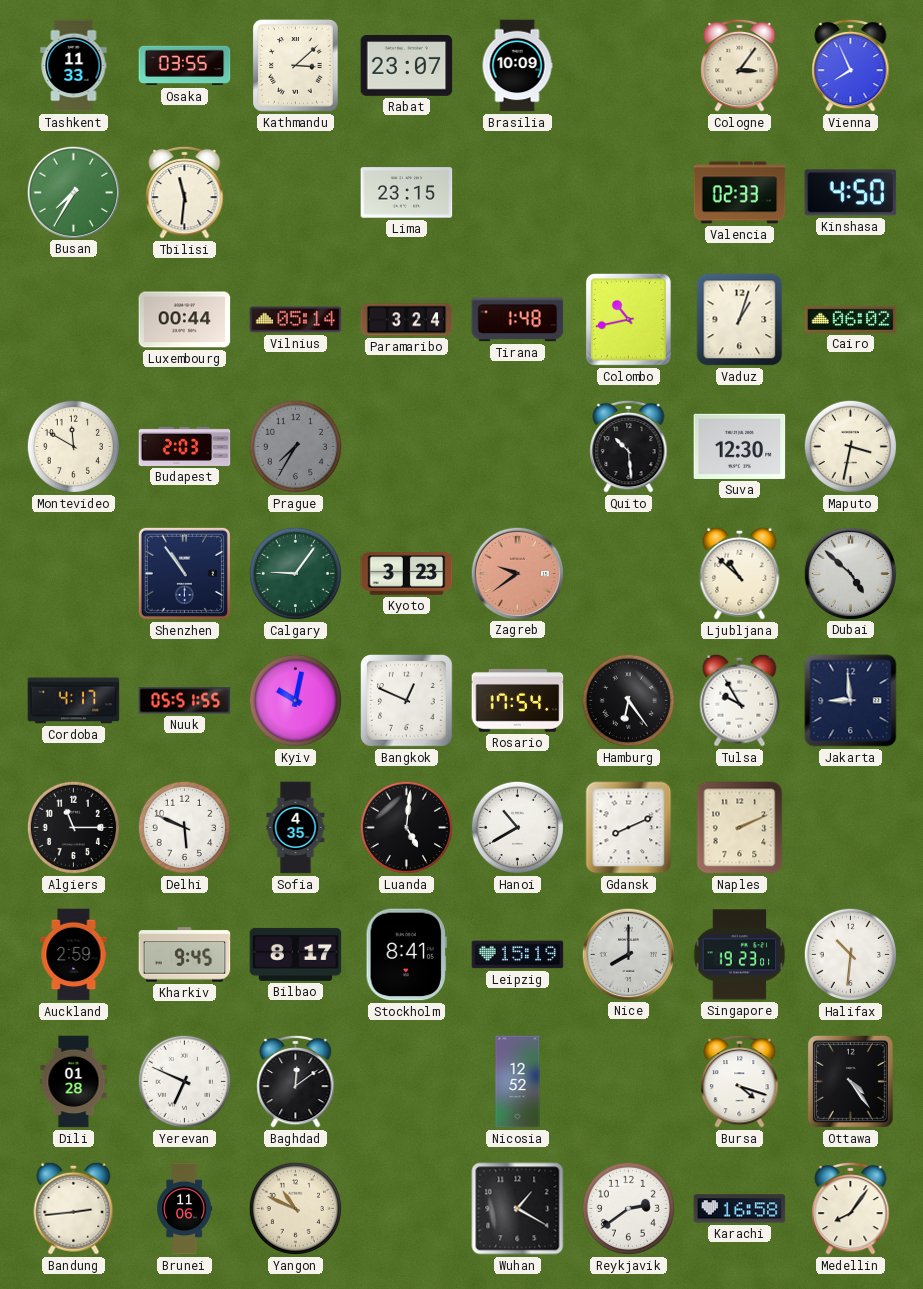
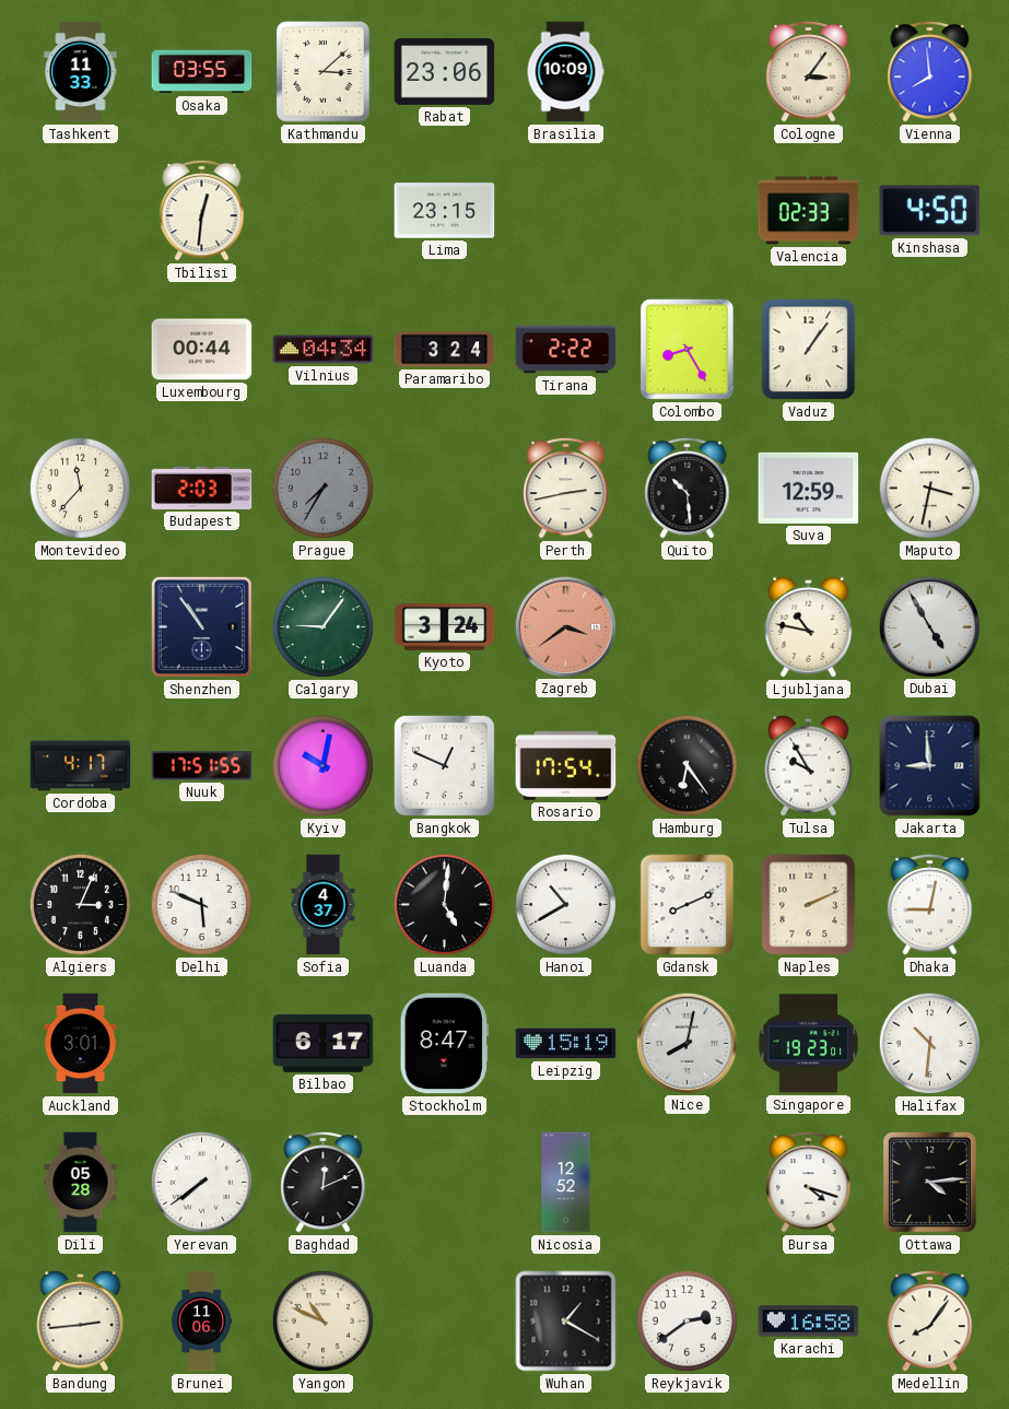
Rabat: 23:07 -> 23:06
Vienna: 7:56 -> 7:59
Busan: 7:35 -> none
Tbilisi: 11:31 -> 12:31
Vilnius: 05:14 -> 04:34
Tirana: 1:48 -> 2:22
Colombo: 10:43 -> 8:25
Vaduz: 1:03 -> 1:06
Cairo: 06:02 -> none
Montevideo: 11:50 -> 11:37
Perth: none -> 2:43
Suva: 12:30 -> 12:59
Kyoto: 3:23 -> 3:24
Zagreb: 9:39 -> 3:39
Ljubljana: 10:52 -> 10:47
Dubai: 4:52 -> 4:55
Nuuk: 05:51 -> 17:51
Algiers: 11:15 -> 3:04
Sofia: 4:35 -> 4:37
Dhaka: none -> 9:02
Auckland: 2:59 -> 3:01
Kharkiv: 9:45 -> none
Bilbao: 8:17 -> 6:17
Stockholm: 8:41 -> 8:47
Nice: 8:00 -> 8:02
Dili: 01:28 -> 05:28
Yerevan: 6:49 -> 7:39
Baghdad: 12:09 -> 12:11
Ottawa: 4:24 -> 4:14
